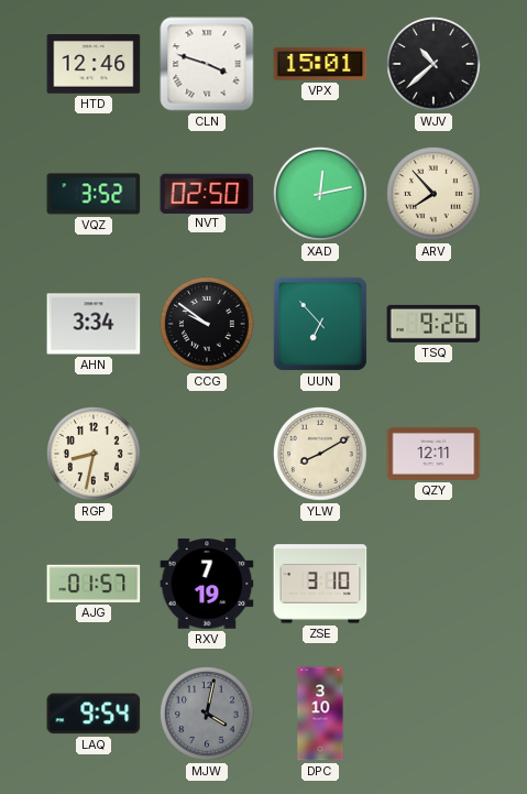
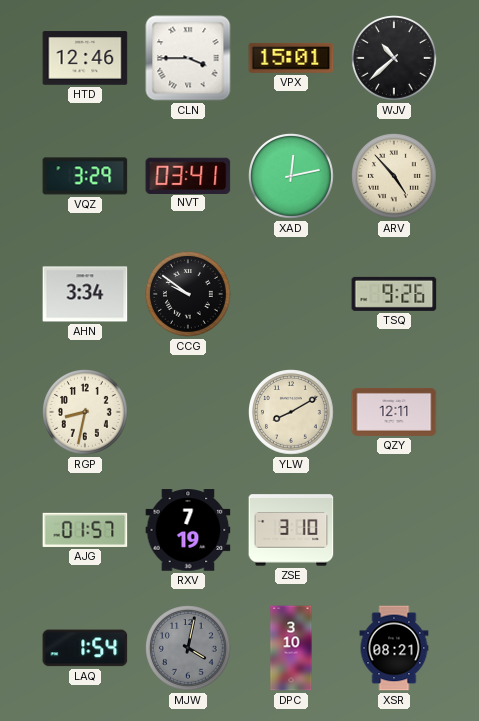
CLN: 3:48 -> 3:45
VQZ: 3:52 -> 3:29
NVT: 02:50 -> 03:41
ARV: 7:53 -> 4:53
UUN: 6:53 -> none
LAQ: 9:54 -> 1:54
XSR: none -> 08:21
